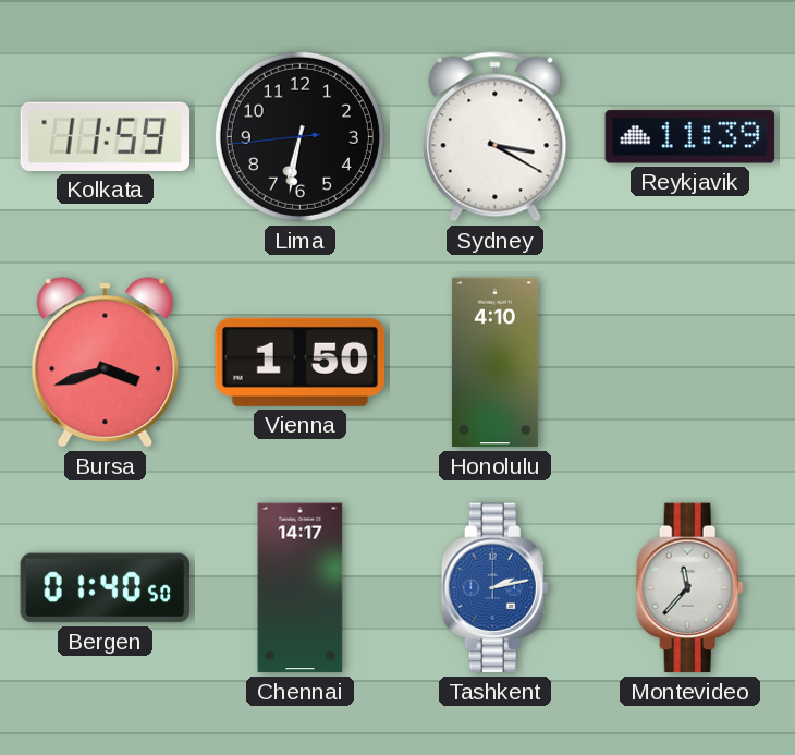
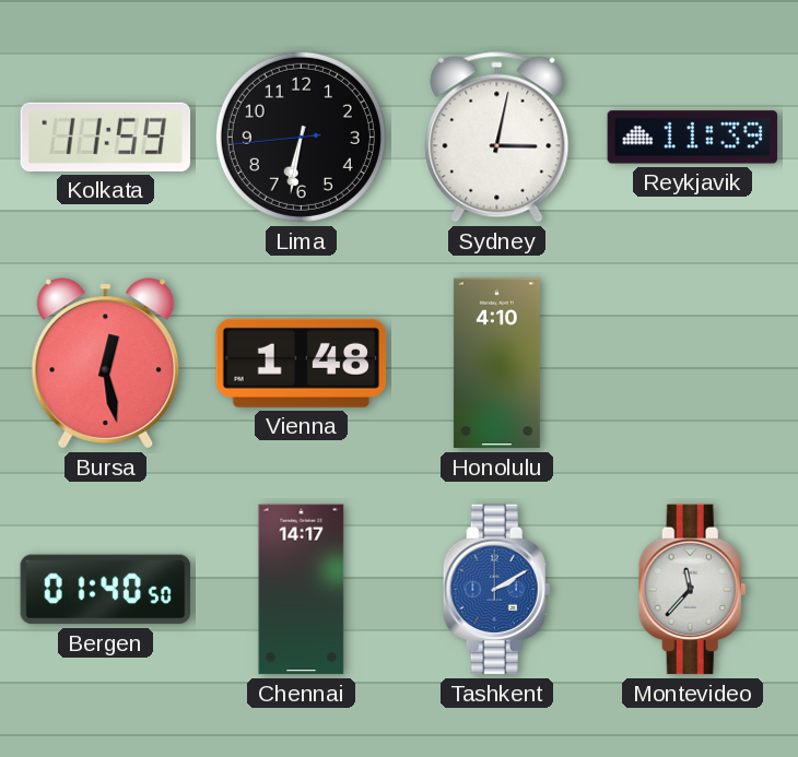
Sydney: 3:20 -> 3:02
Bursa: 3:42 -> 12:28
Vienna: 1:50 -> 1:48
Tashkent: 2:13 -> 2:10
